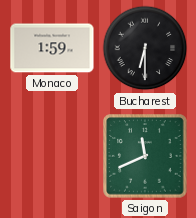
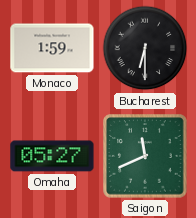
Omaha: none -> 05:27
